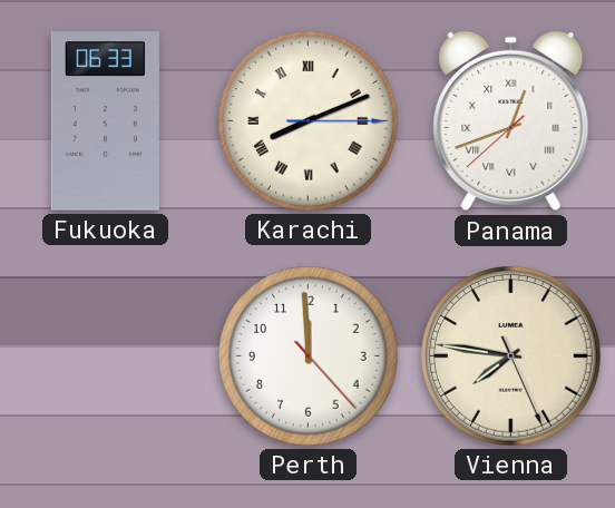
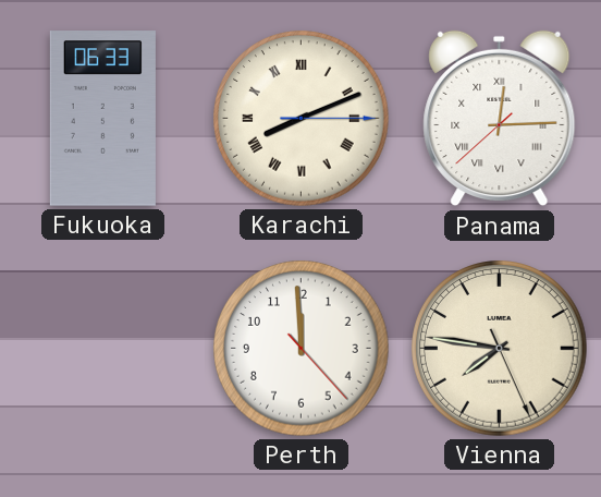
Panama: 12:41 -> 12:14
